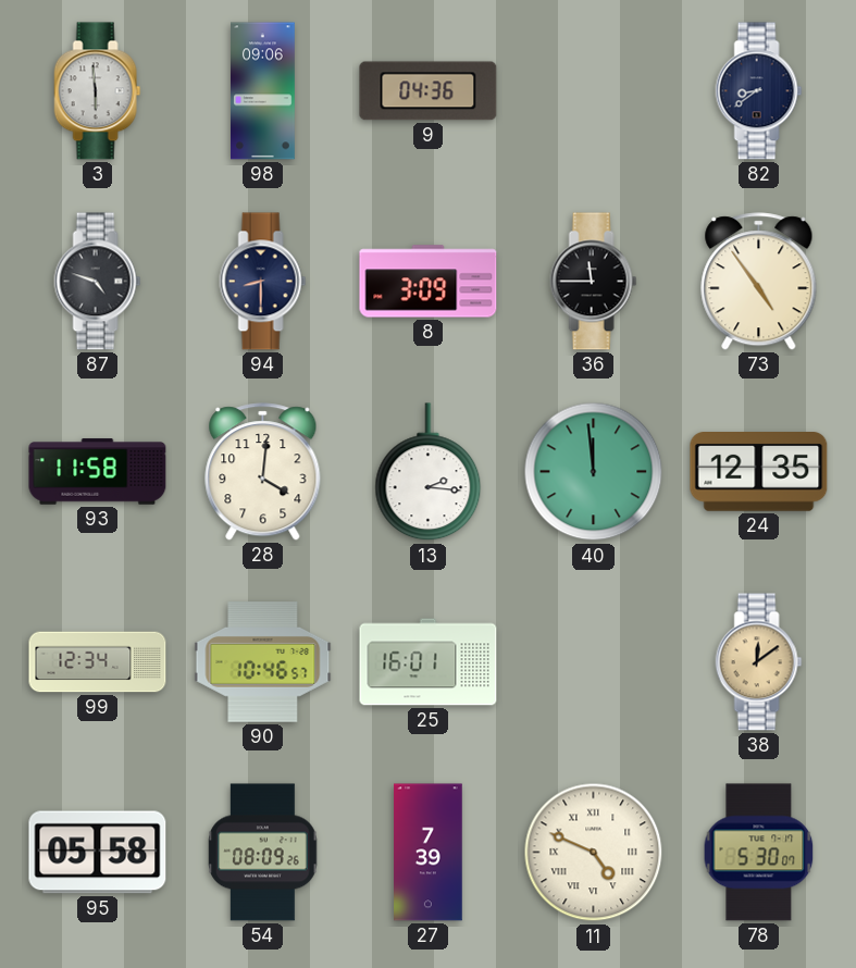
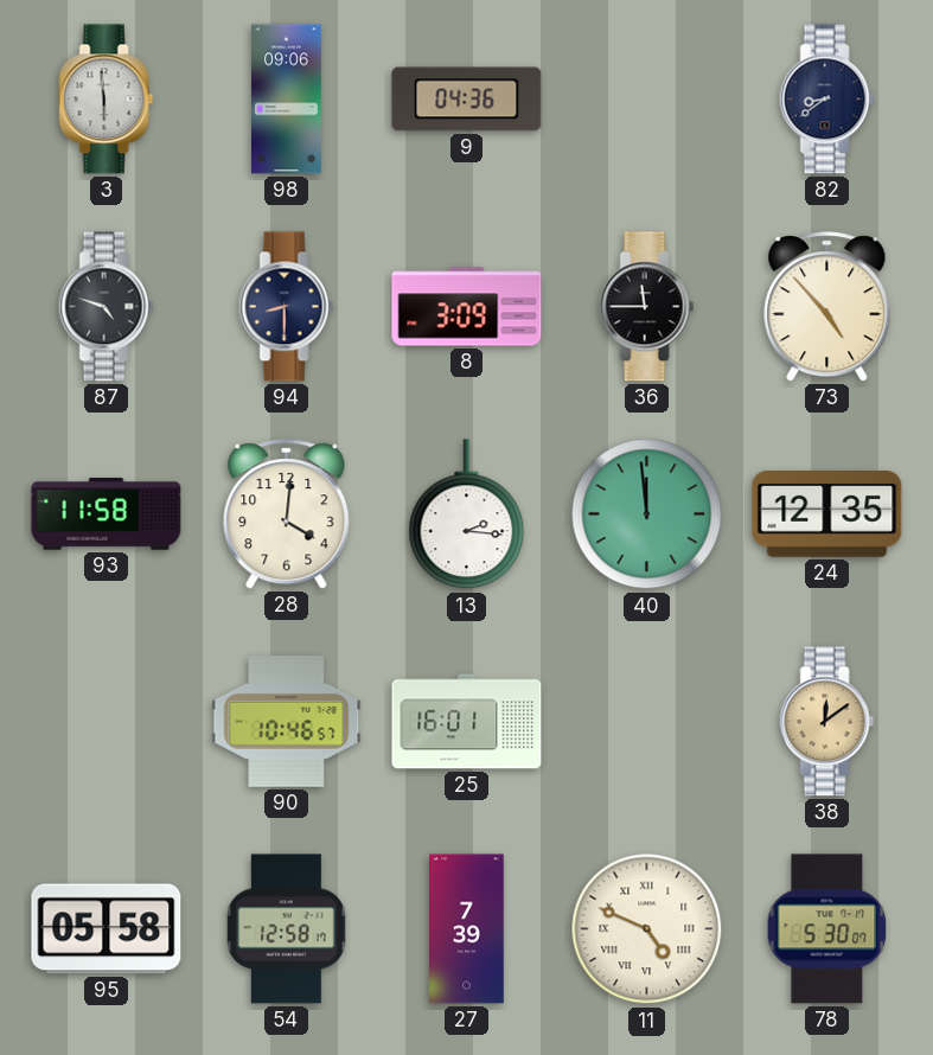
73: 4:54 -> 4:53
99: 12:34 -> none
54: 08:09 -> 12:58
